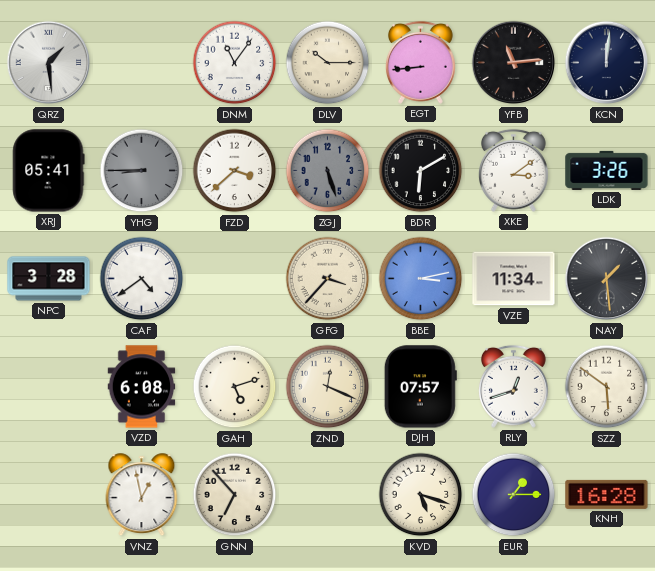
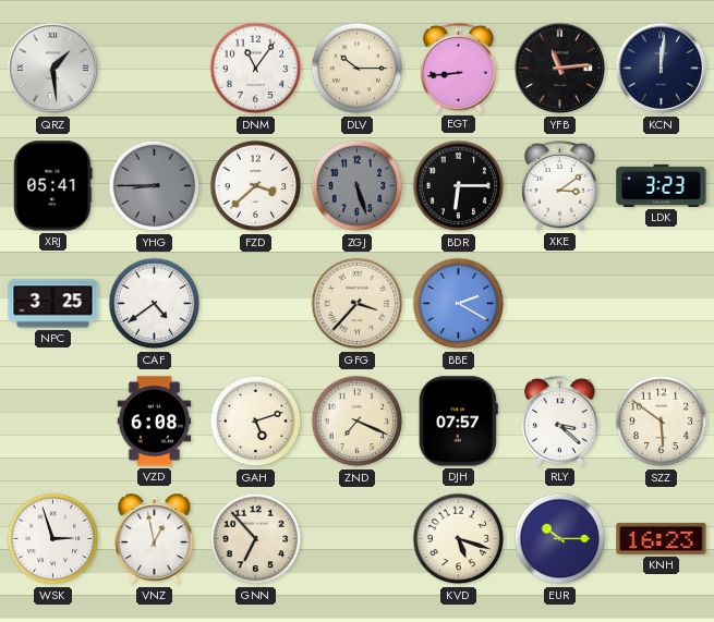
BDR: 6:10 -> 6:15
LDK: 3:26 -> 3:23
NPC: 3:28 -> 3:25
BBE: 3:13 -> 2:20
VZE: 11:34 -> none
NAY: 1:29 -> none
ZND: 12:19 -> 7:19
RLY: 12:42 -> 3:22
WSK: none -> 2:57
EUR: 1:15 -> 10:15
KNH: 16:28 -> 16:23
